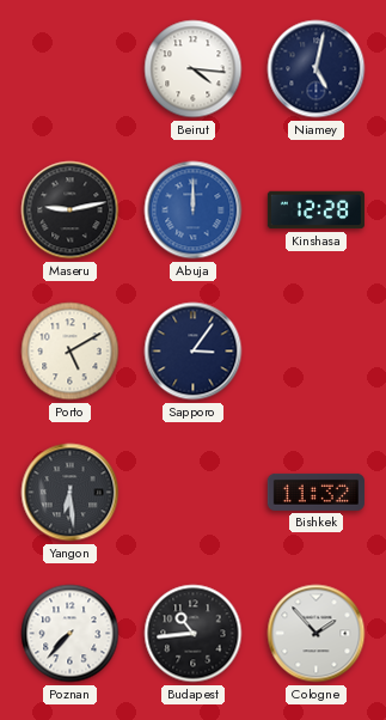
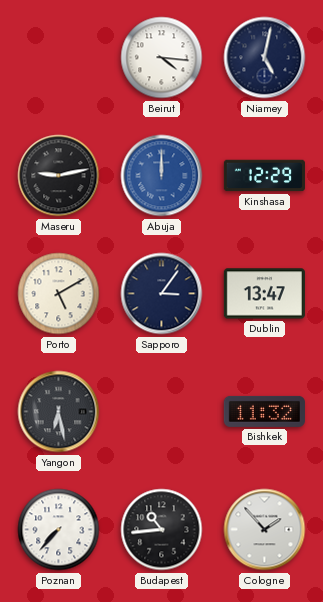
Kinshasa: 12:28 -> 12:29
Dublin: none -> 13:47
Yangon: 6:29 -> 6:28
